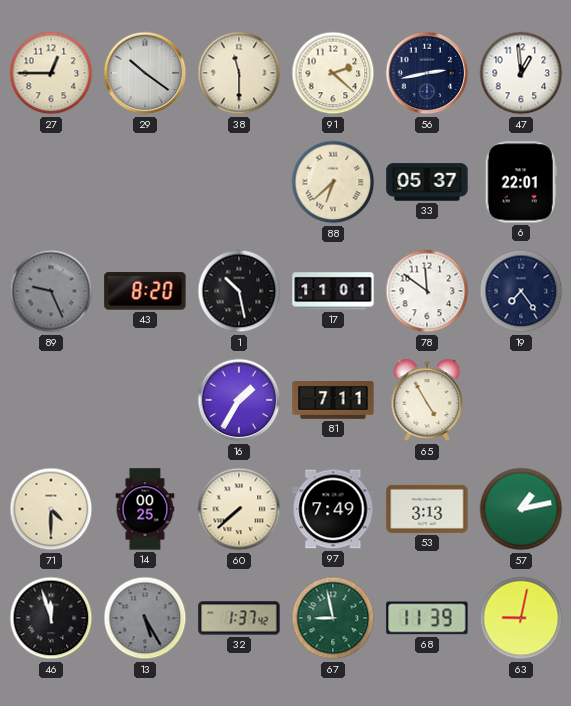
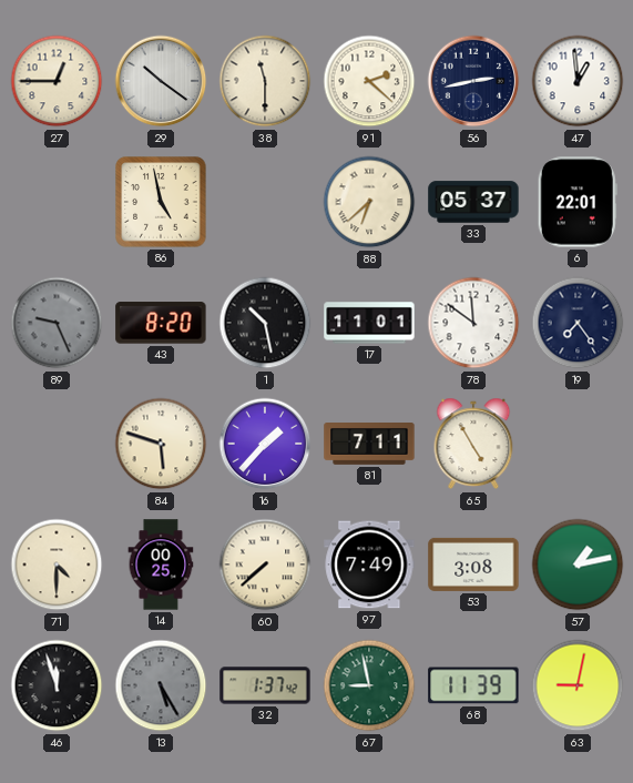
86: none -> 4:58
84: none -> 5:48
16: 1:35 -> 1:37
53: 3:13 -> 3:08
